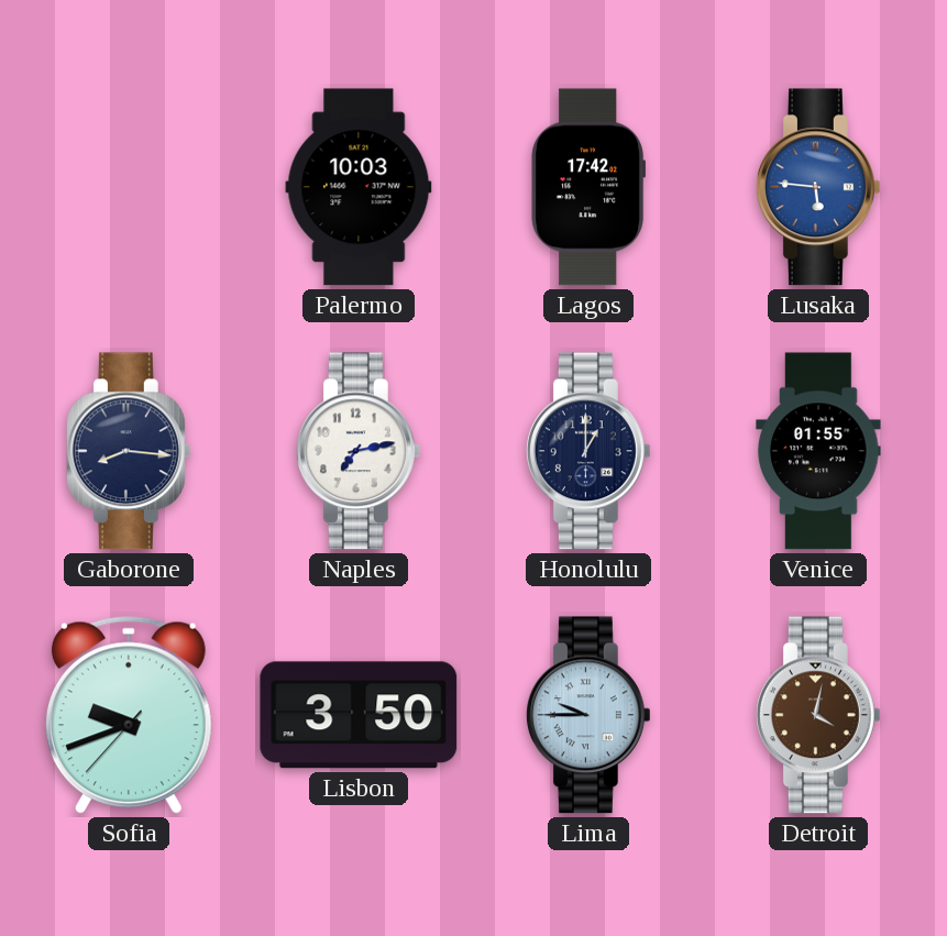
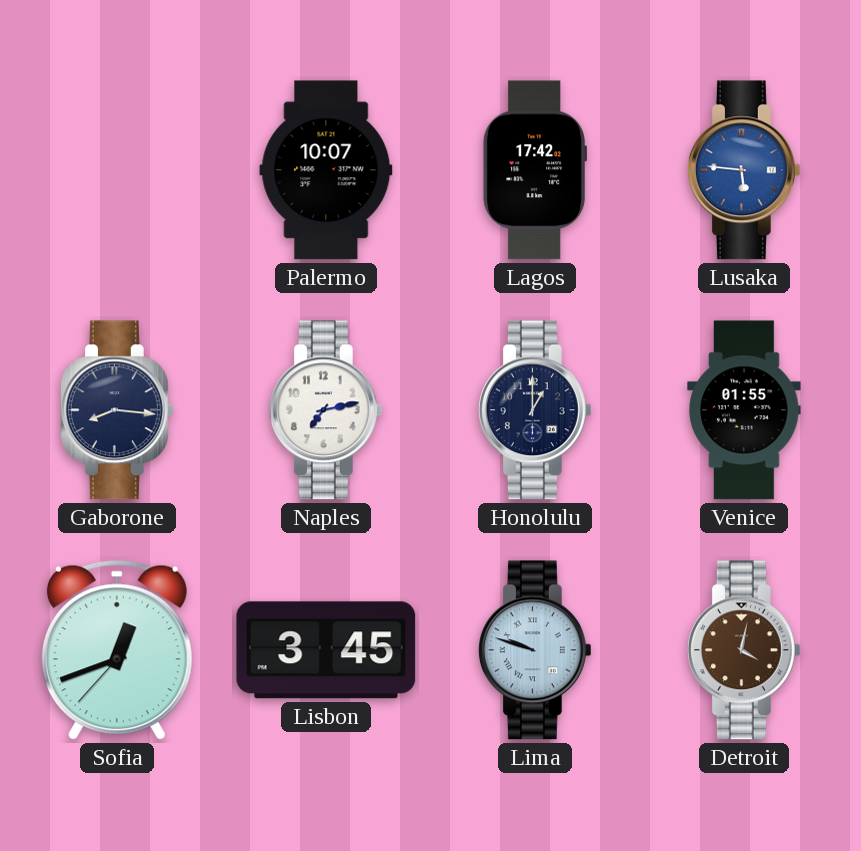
Palermo: 10:03 -> 10:07
Sofia: 9:41 -> 12:41
Lisbon: 3:50 -> 3:45
Lima: 9:45 -> 9:48
